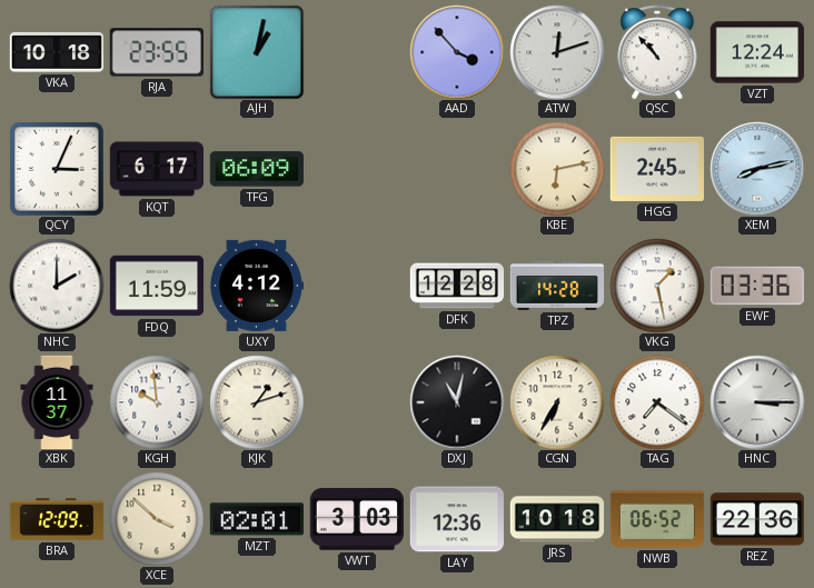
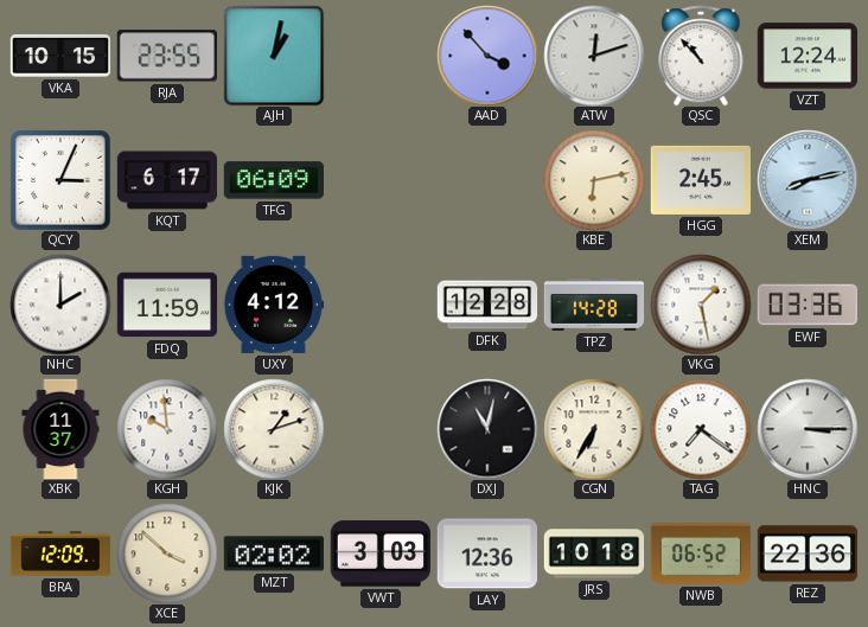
VKA: 10:18 -> 10:15
MZT: 02:01 -> 02:02
